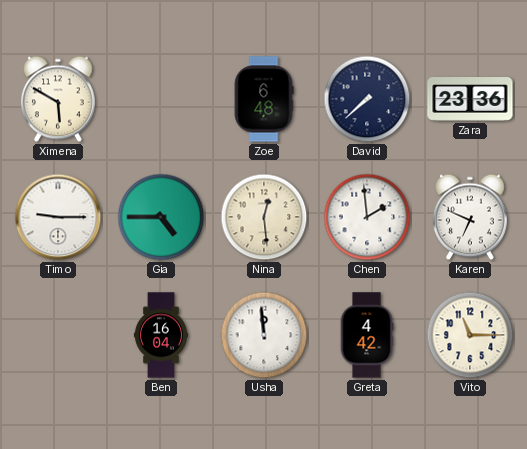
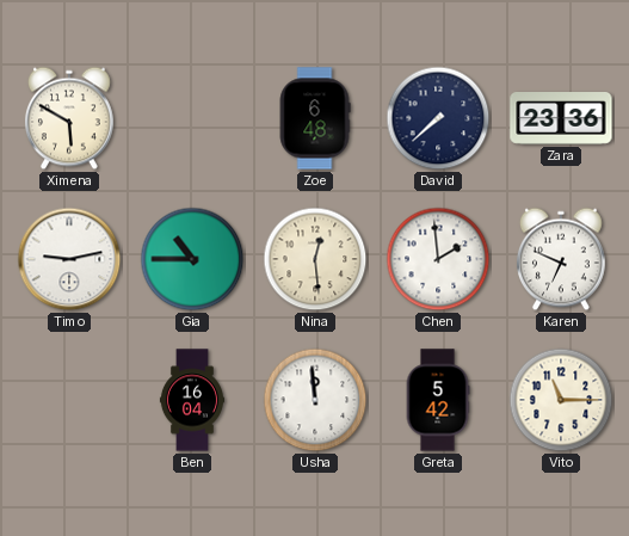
Timo: 9:15 -> 9:13
Gia: 4:45 -> 10:45
Greta: 4:42 -> 5:42
